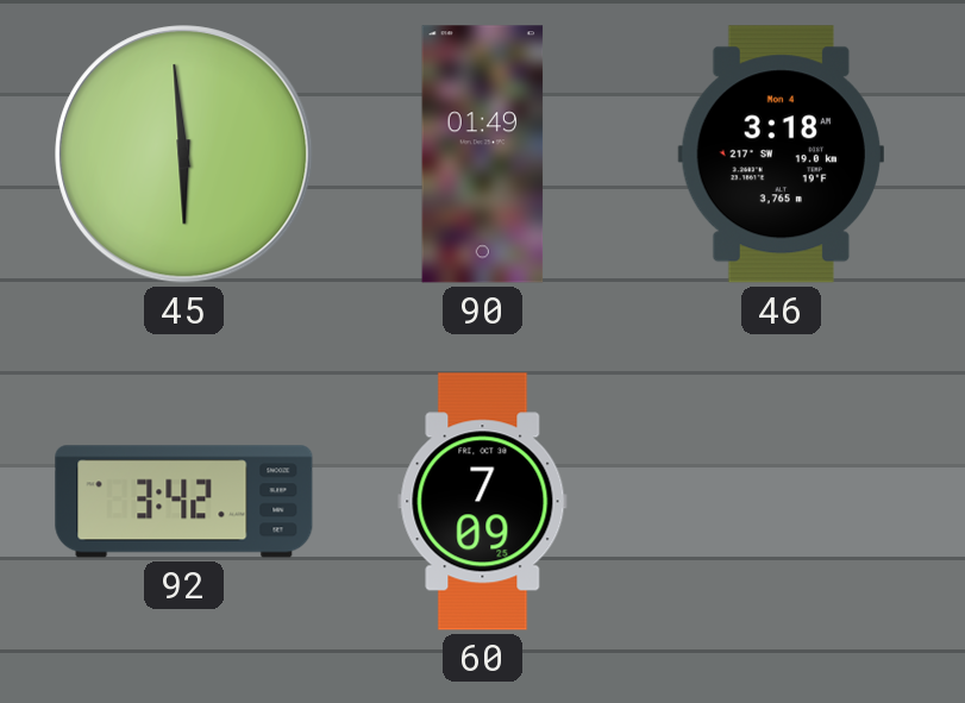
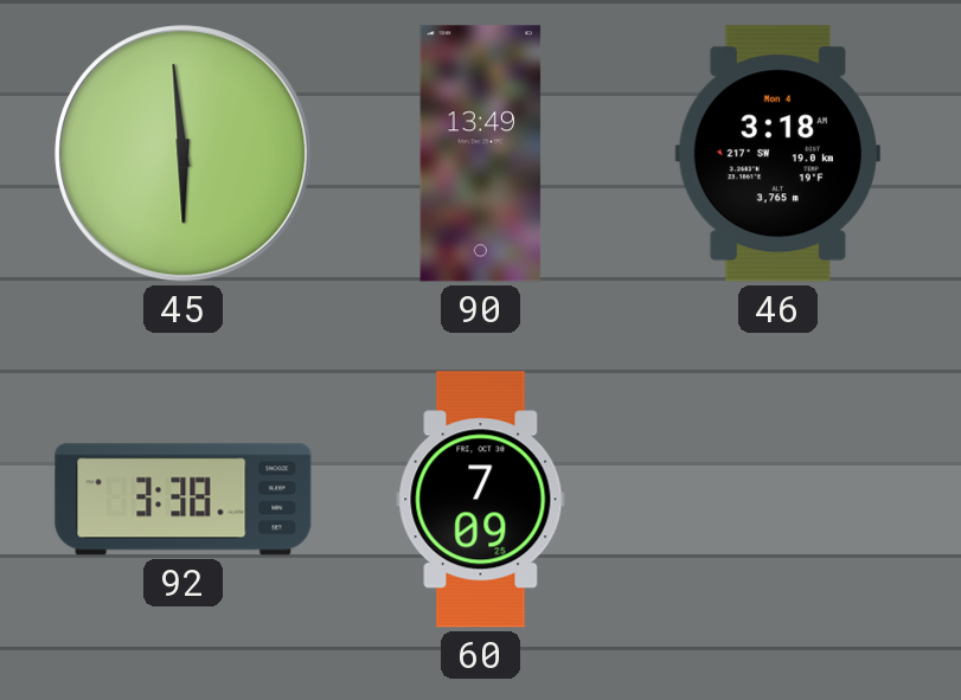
90: 01:49 -> 13:49
92: 3:42 -> 3:38
